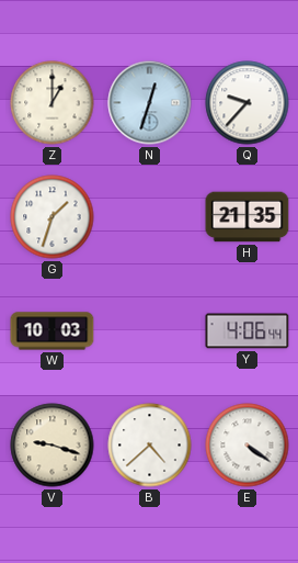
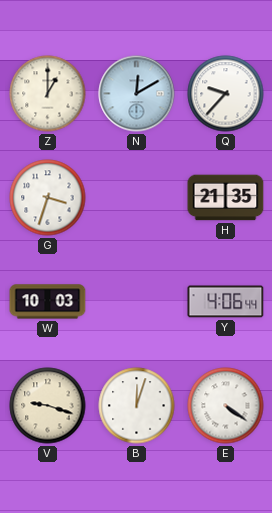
N: 12:33 -> 12:10
G: 1:33 -> 3:33
B: 4:38 -> 12:03
